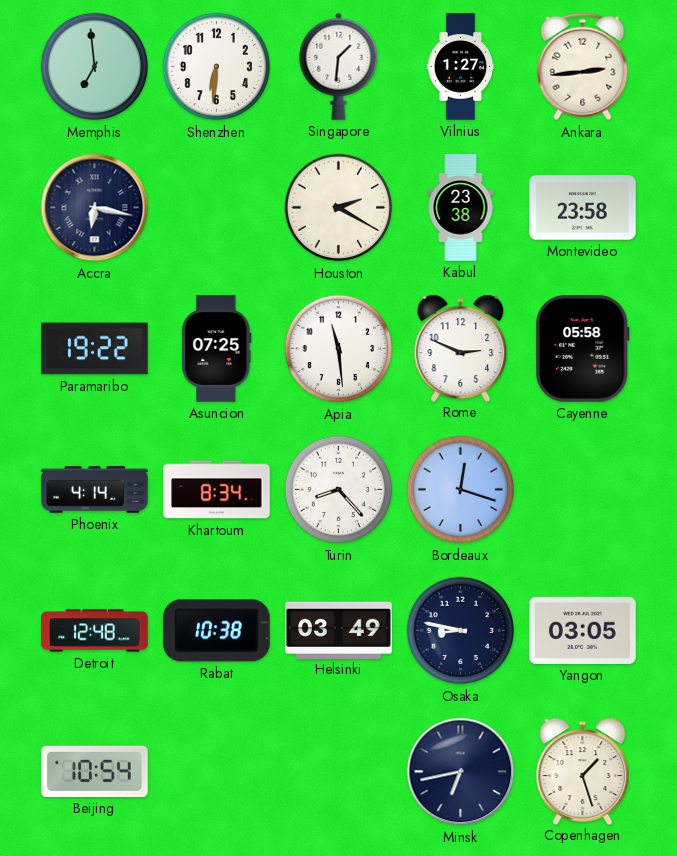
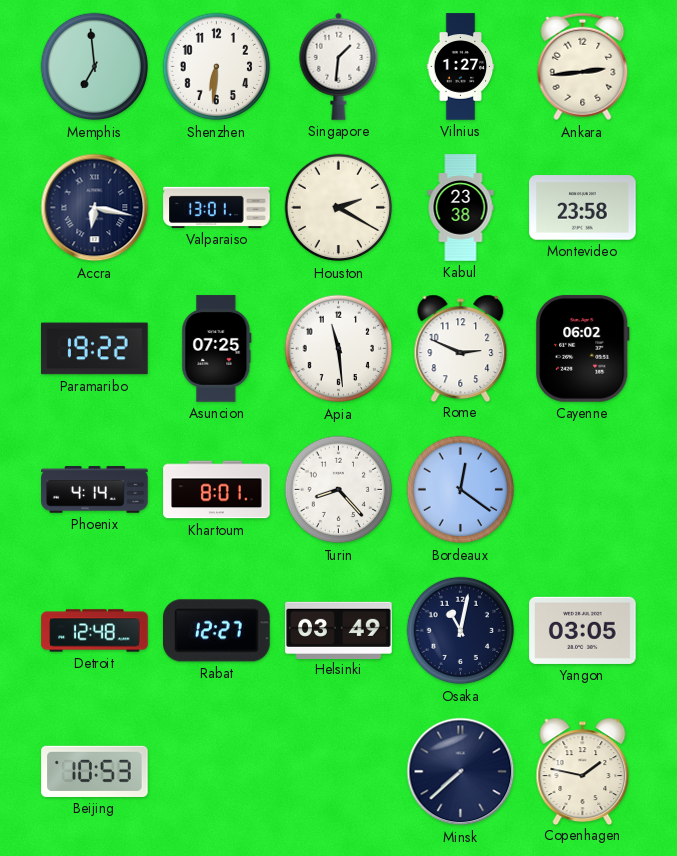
Valparaiso: none -> 13:01
Cayenne: 05:58 -> 06:02
Khartoum: 8:34 -> 8:01
Bordeaux: 12:18 -> 12:21
Rabat: 10:38 -> 12:27
Osaka: 8:47 -> 11:02
Beijing: 10:54 -> 10:53
Minsk: 6:43 -> 7:38
Copenhagen: 1:27 -> 1:47
